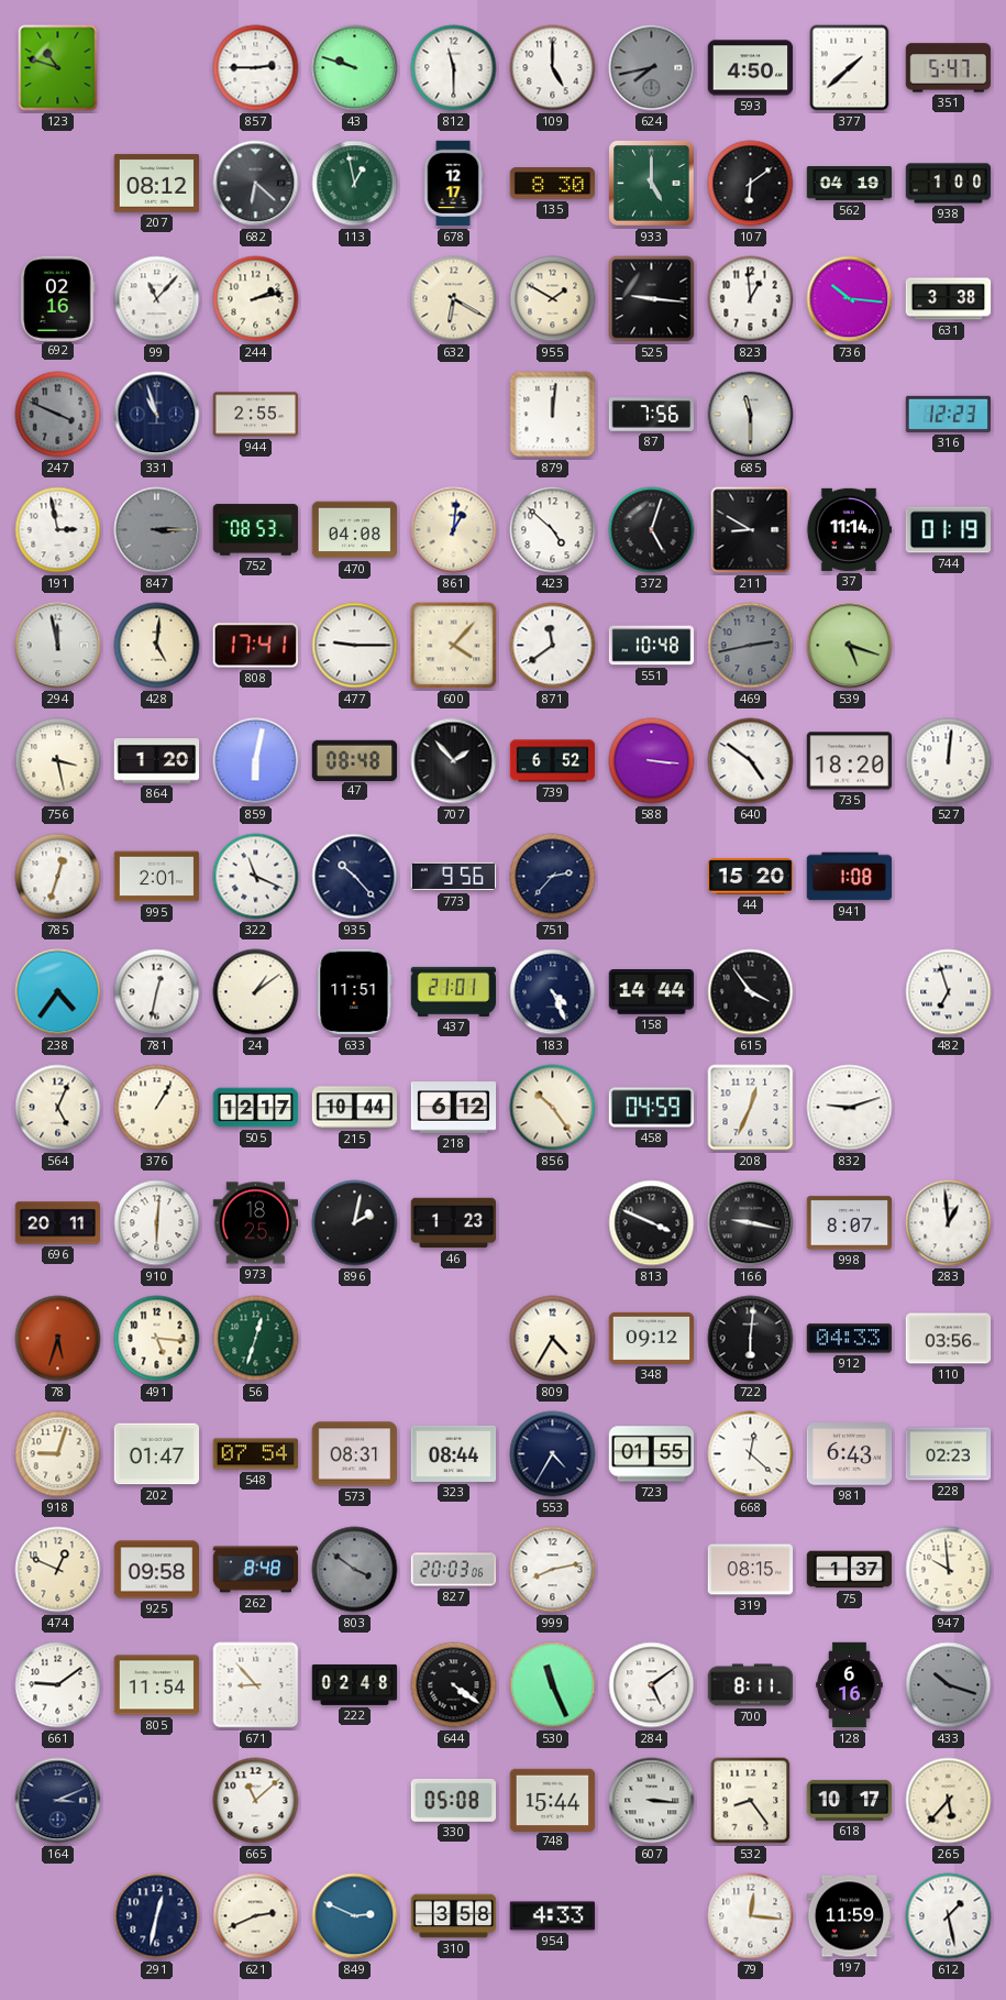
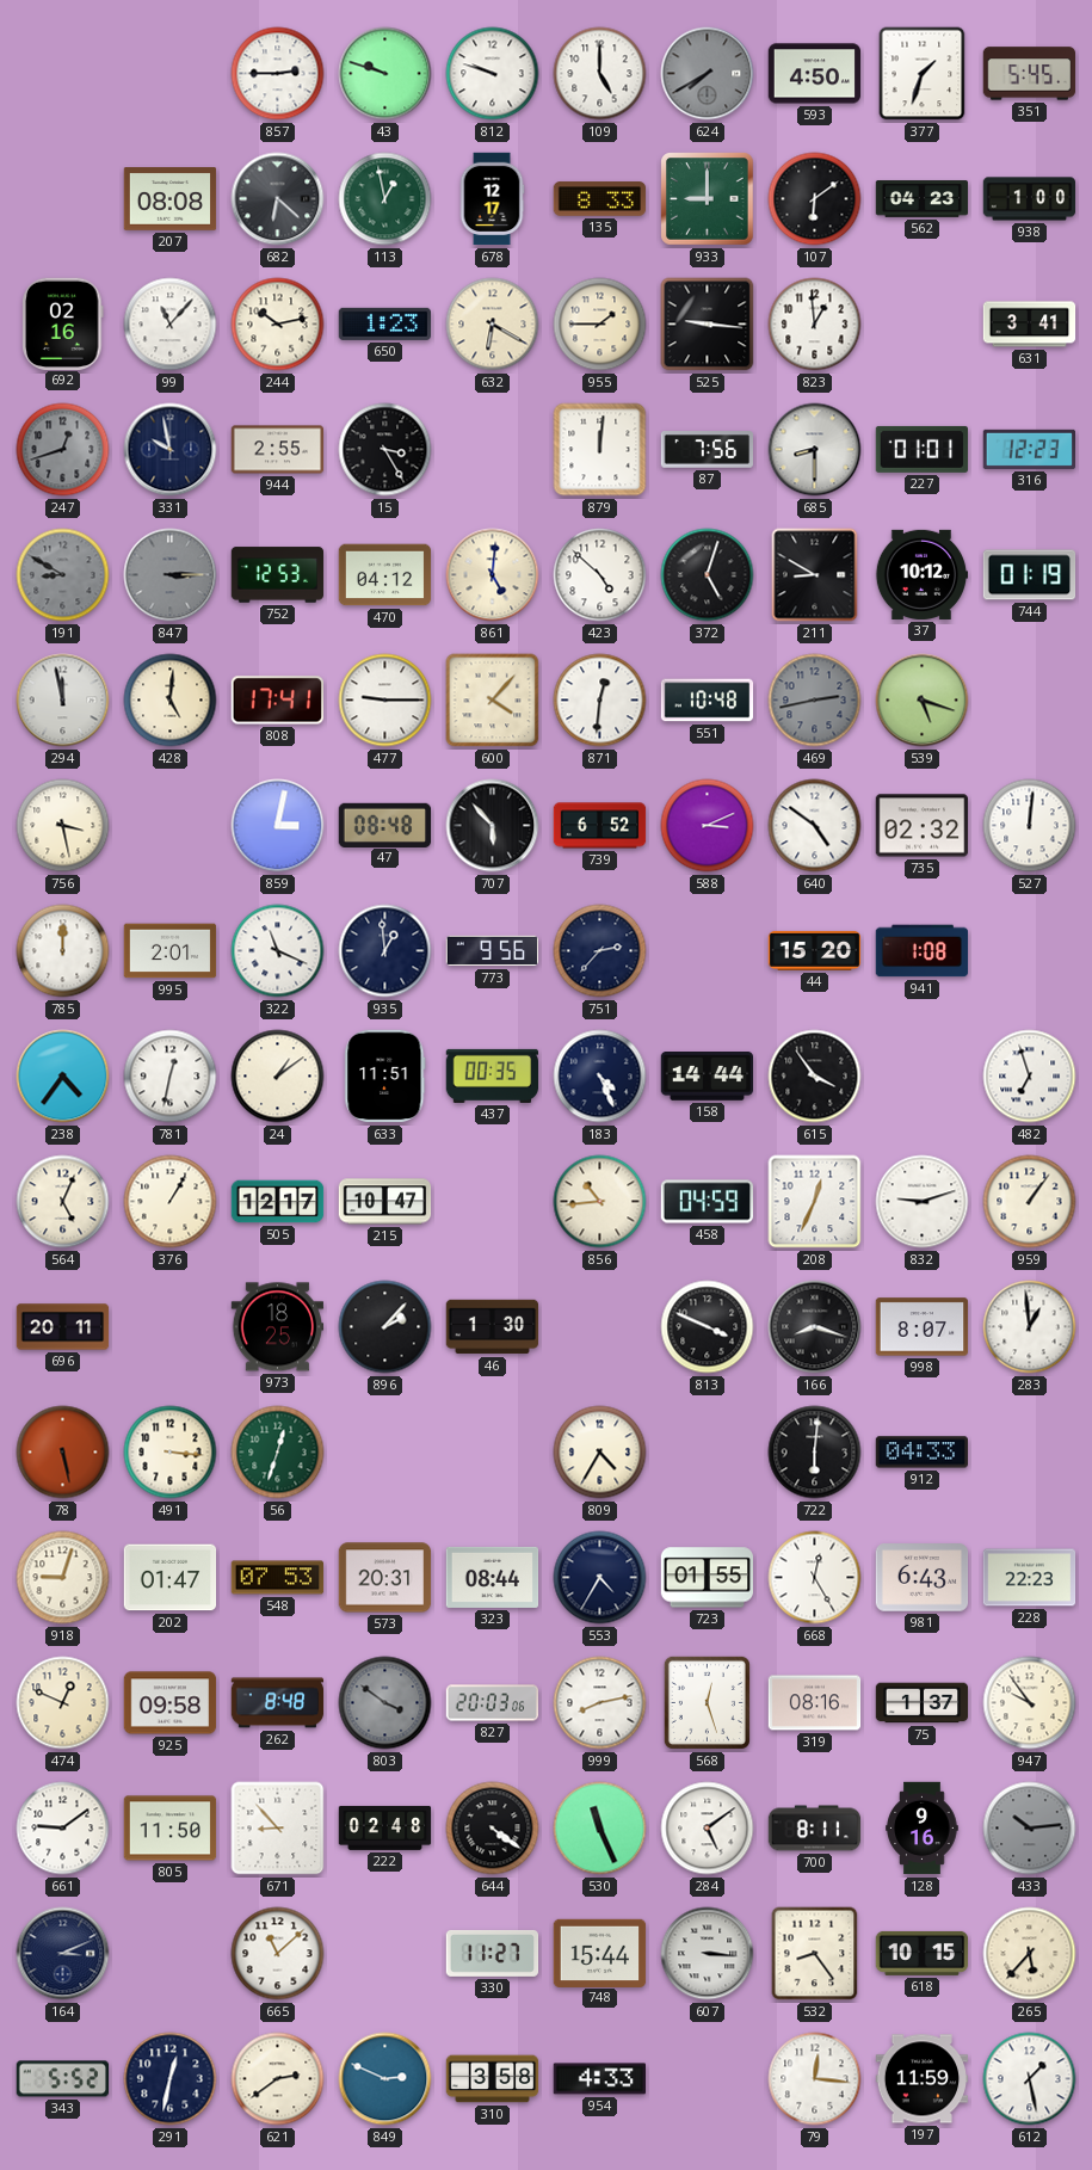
123: 10:48 -> none
812: 11:30 -> 9:48
624: 7:43 -> 7:40
377: 1:38 -> 1:33
351: 5:47 -> 5:45
207: 08:12 -> 08:08
135: 8:30 -> 8:33
933: 5:00 -> 9:00
562: 04:19 -> 04:23
244: 2:13 -> 10:13
650: none -> 1:23
955: 1:50 -> 1:45
736: 10:16 -> none
631: 3:38 -> 3:41
247: 3:49 -> 12:42
331: 10:57 -> 9:58
15: none -> 3:25
685: 11:30 -> 8:30
227: none -> 01:01
191: 2:58 -> 8:50
191 dial: white -> grey
752: 08:53 -> 12:53
470: 04:08 -> 04:12
861: 1:01 -> 5:01
37: 11:14 -> 10:12
871: 11:39 -> 12:31
864: 1:20 -> none
859: 6:02 -> 3:02
707: 1:53 -> 5:53
588: 3:16 -> 3:11
735: 18:20 -> 02:32
785: 12:33 -> 12:00
935: 10:23 -> 12:59
437: 21:01 -> 00:35
215: 10:44 -> 10:47
218: 6:12 -> none
856: 10:24 -> 10:44
959: none -> 1:06
910: 6:01 -> none
896: 2:02 -> 2:07
46: 1:23 -> 1:30
166: 9:17 -> 8:18
78: 5:33 -> 5:28
491: 5:16 -> 3:16
348: 09:12 -> none
110: 03:56 -> none
548: 07:54 -> 07:53
573: 08:31 -> 20:31
668: 12:22 -> 12:25
228: 02:23 -> 22:23
568: none -> 12:27
319: 08:15 -> 08:16
947: 9:59 -> 9:54
805: 11:54 -> 11:50
128: 6:16 -> 9:16
433: 10:18 -> 10:14
330: 05:08 -> 11:27
618: 10:17 -> 10:15
343: none -> 5:52
621: 2:41 -> 2:39
